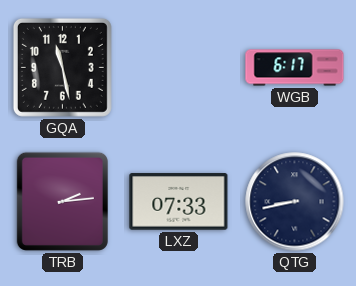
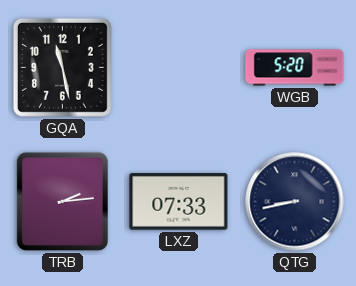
WGB: 6:17 -> 5:20
